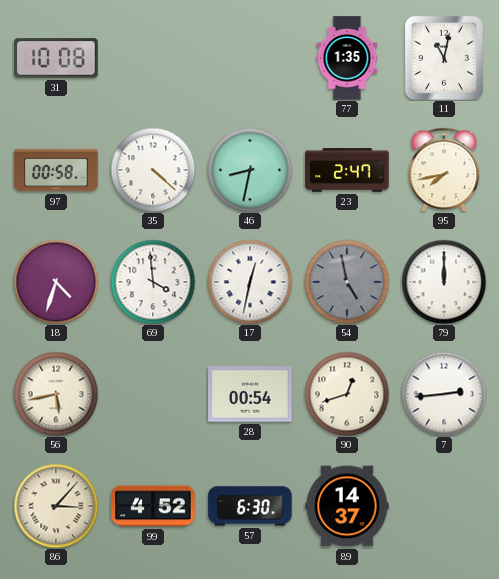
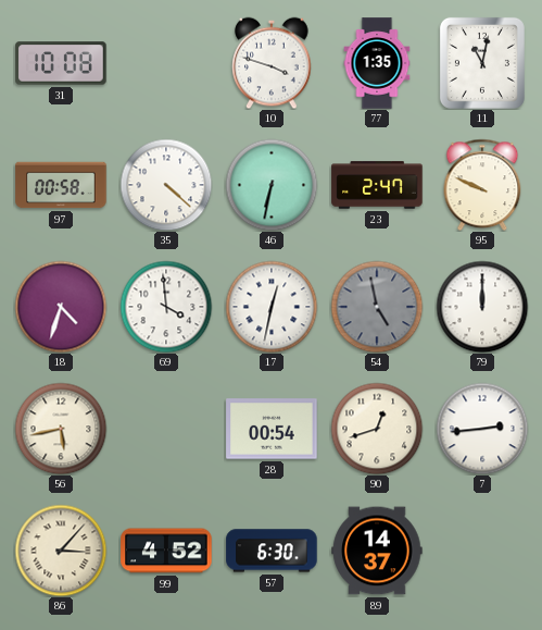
10: none -> 3:48
46: 8:32 -> 6:32
95: 7:43 -> 9:49
